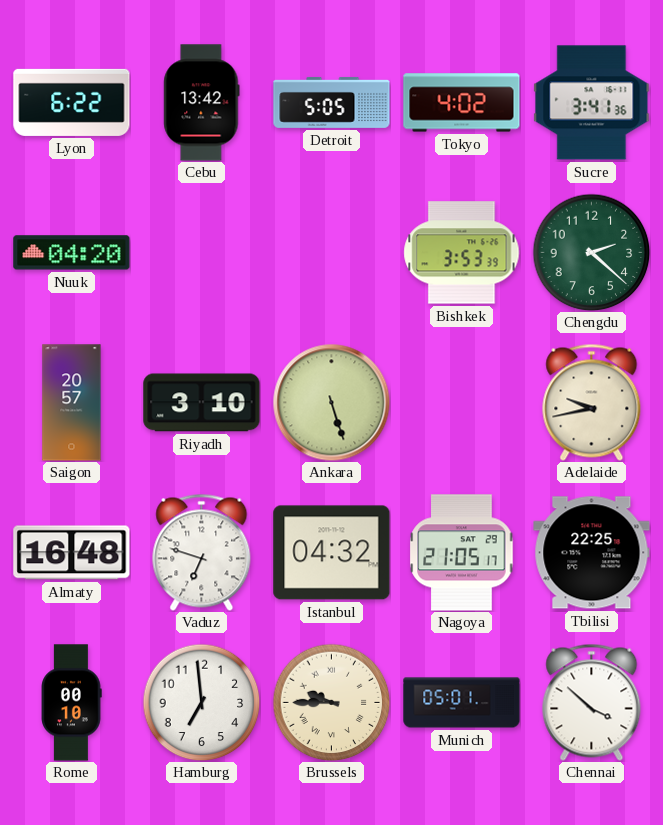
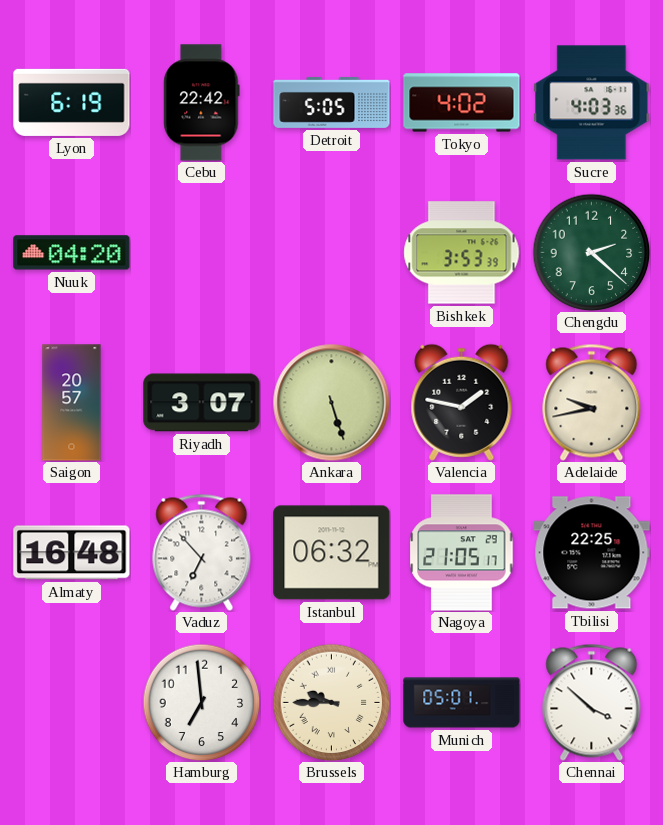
Lyon: 6:22 -> 6:19
Cebu: 13:42 -> 22:42
Sucre: 3:41 -> 4:03
Riyadh: 3:10 -> 3:07
Valencia: none -> 1:47
Vaduz: 6:48 -> 6:53
Istanbul: 04:32 -> 06:32
Rome: 00:10 -> none
